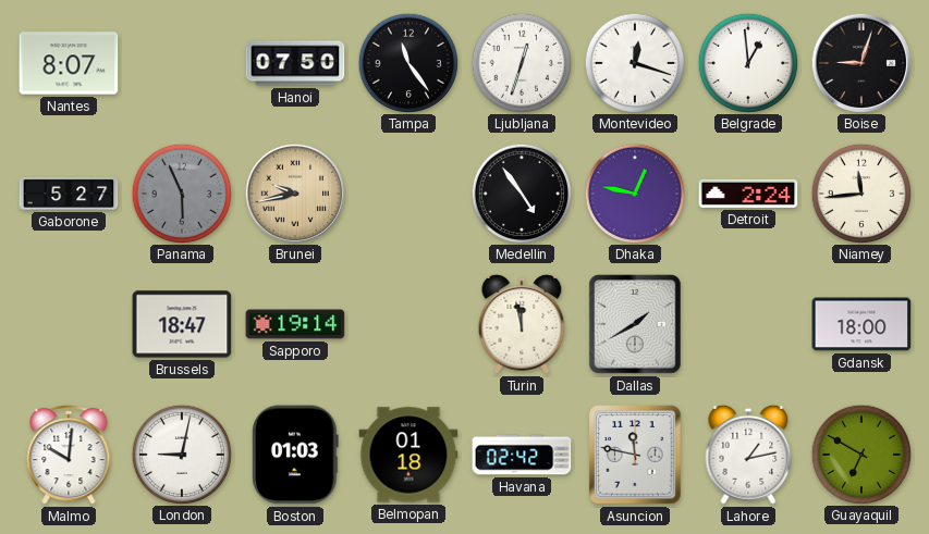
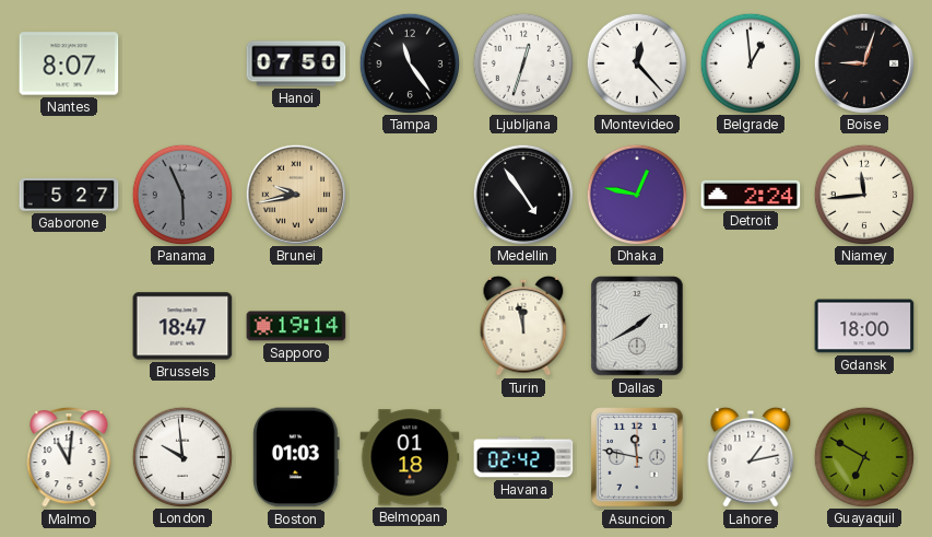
Montevideo: 12:18 -> 12:23
Malmo: 10:01 -> 11:01
London: 9:02 -> 9:59
